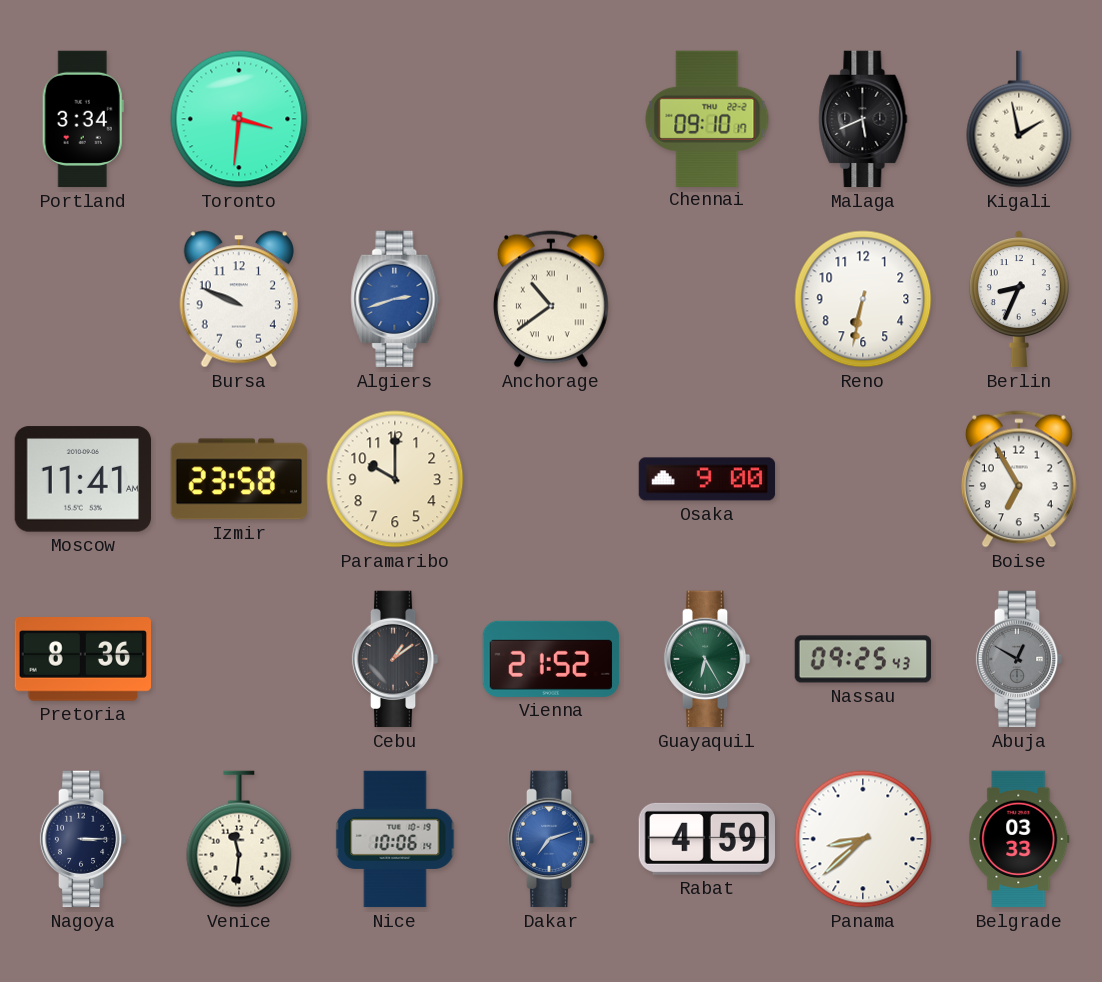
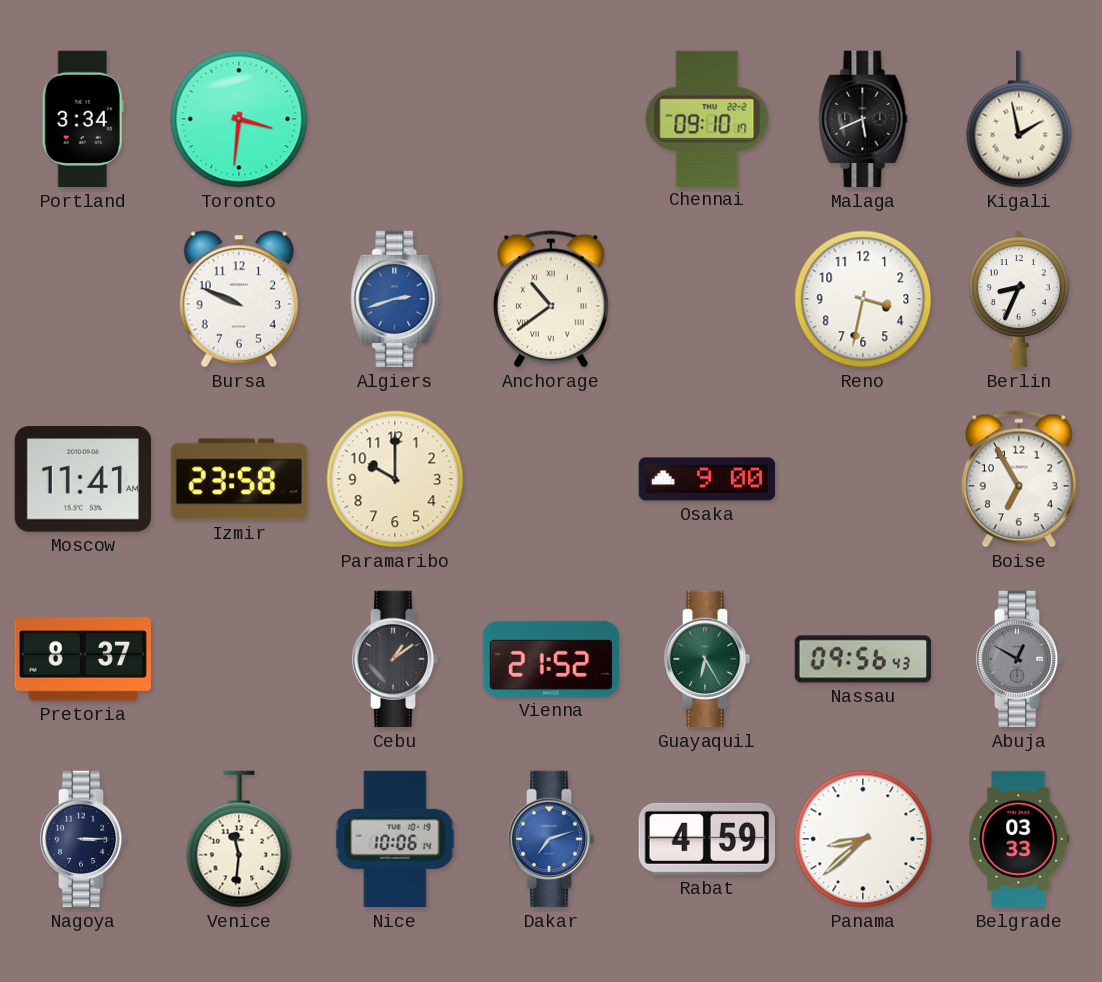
Reno: 6:32 -> 3:32
Pretoria: 8:36 -> 8:37
Nassau: 09:25 -> 09:56
